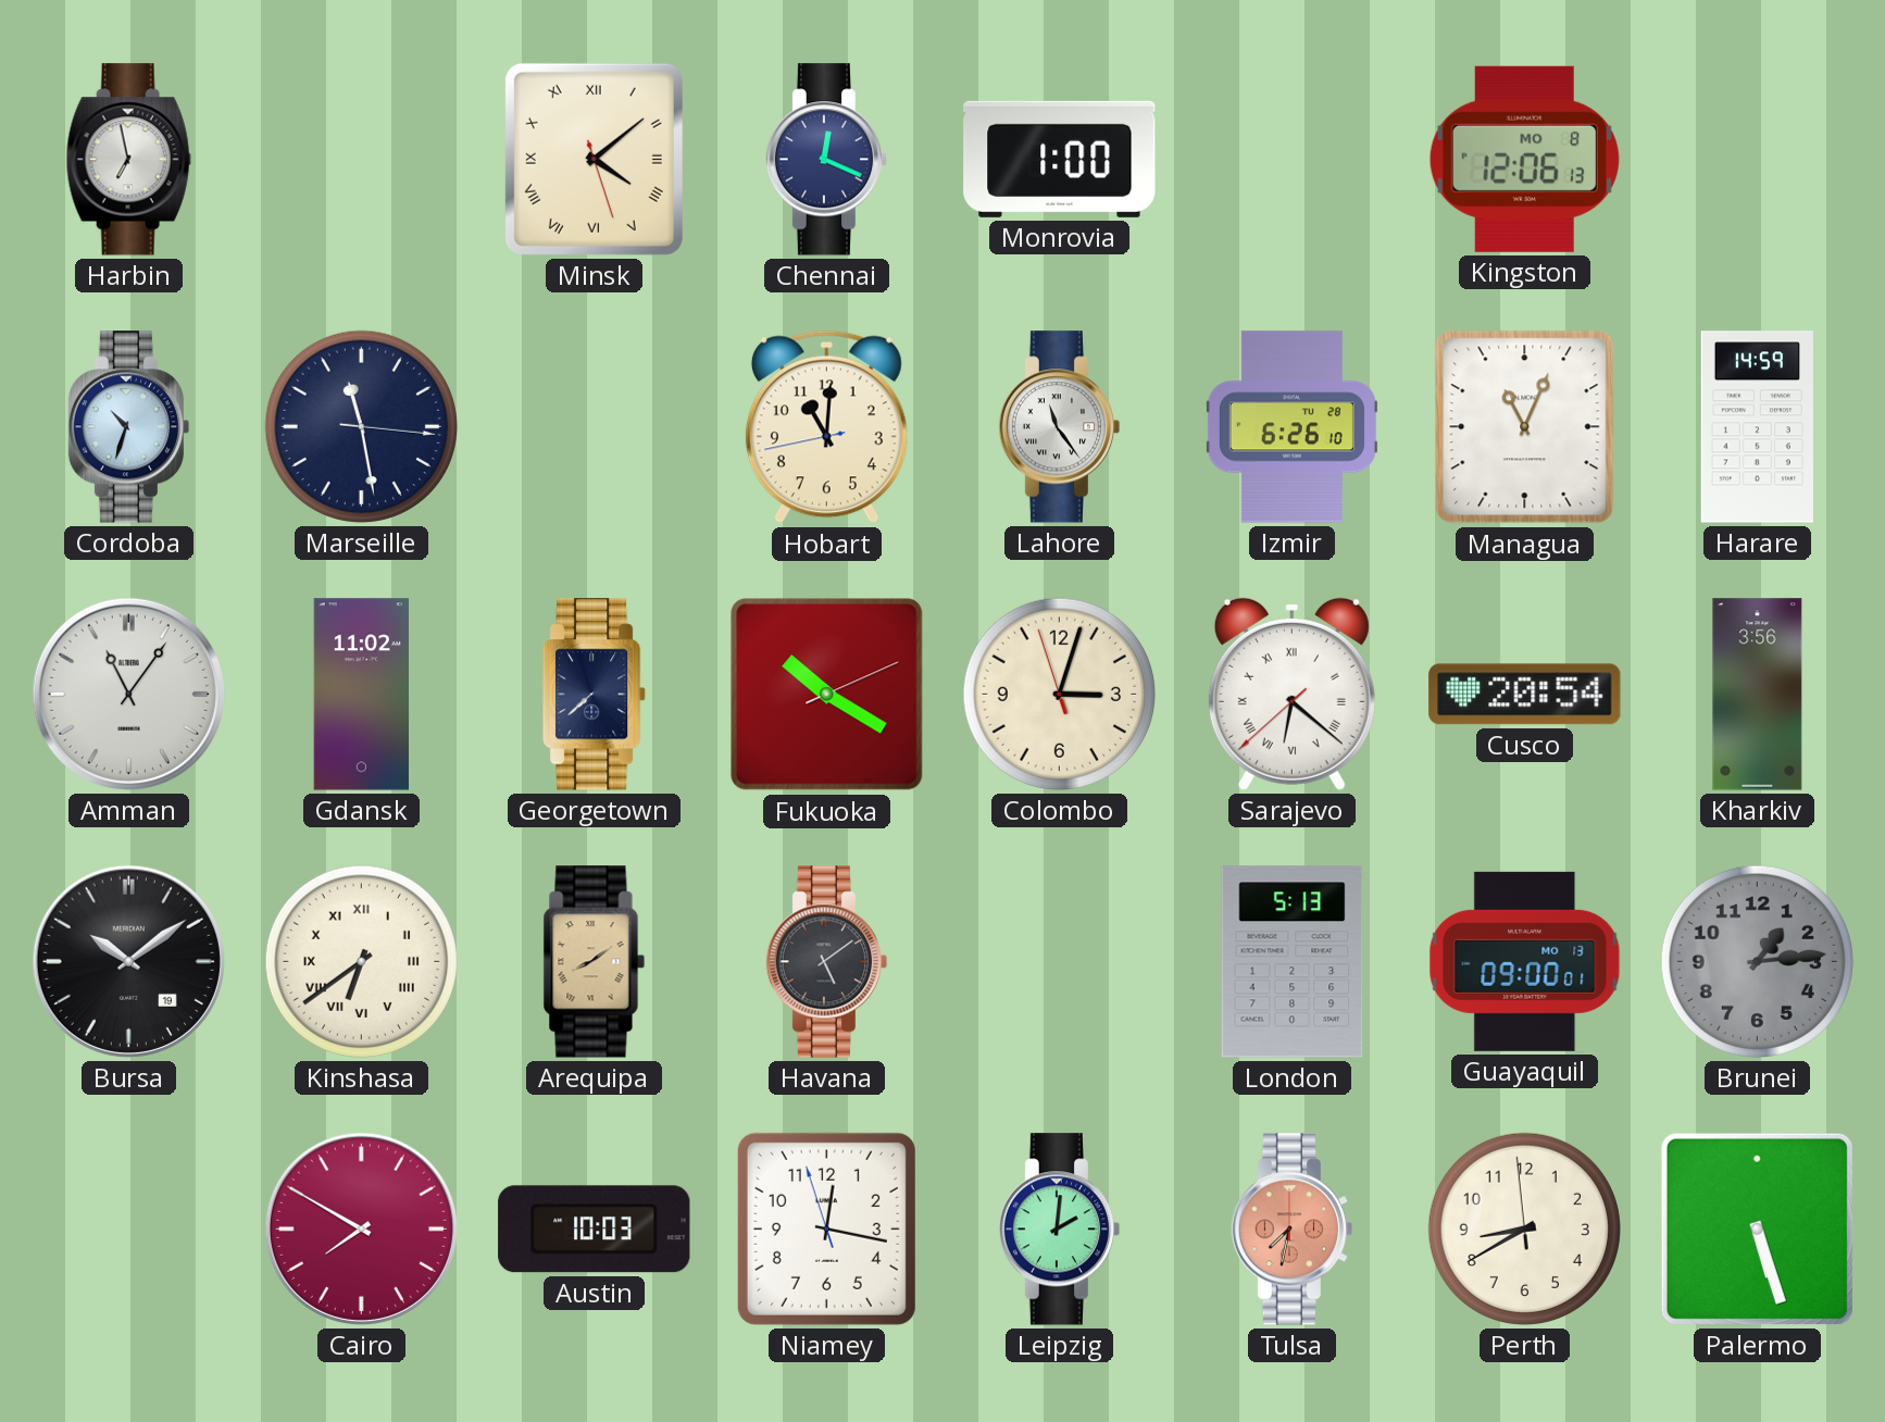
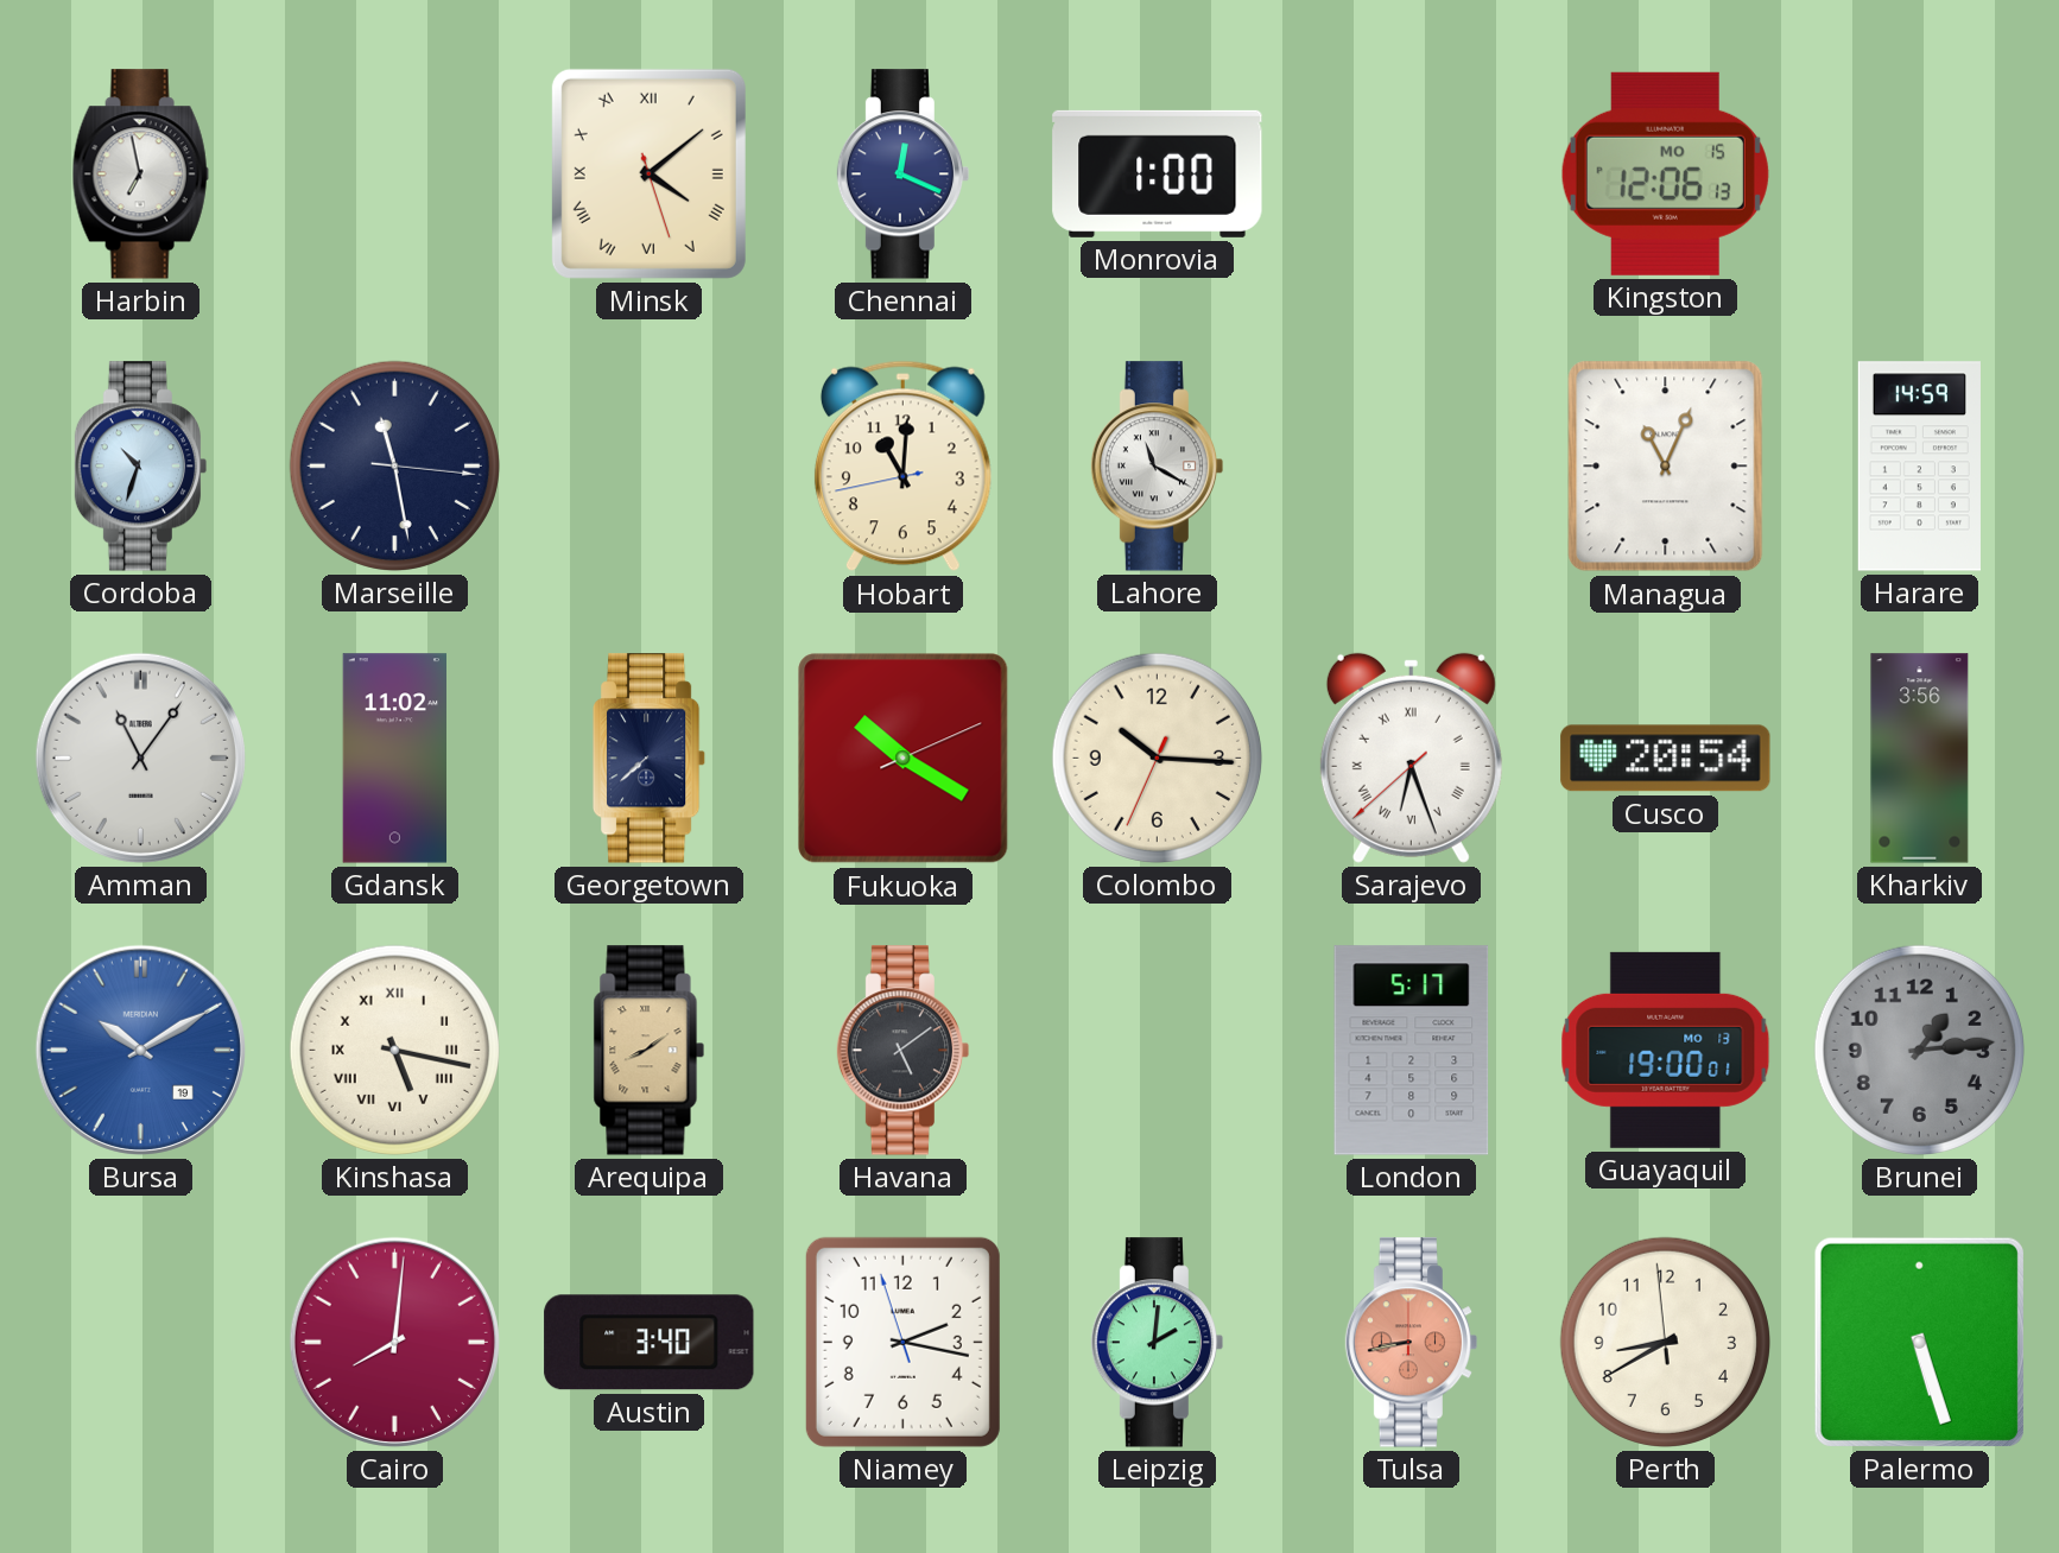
Kingston date: MO 8 -> MO 15
Lahore: 11:24 -> 11:20
Izmir: 6:26 -> none
Colombo: 3:02 -> 10:15
Sarajevo: 6:21 -> 6:26
Bursa: 10:09 -> 10:10
Bursa dial: black -> blue
Kinshasa: 6:39 -> 5:17
London: 5:13 -> 5:17
Guayaquil: 09:00 -> 19:00
Cairo: 7:50 -> 8:01
Austin: 10:03 -> 3:40
Niamey: 12:16 -> 2:16
Tulsa: 7:32 -> 8:43
